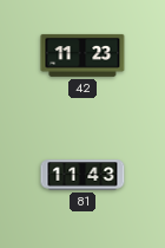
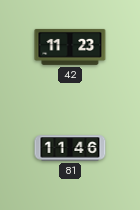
81: 11:43 -> 11:46
